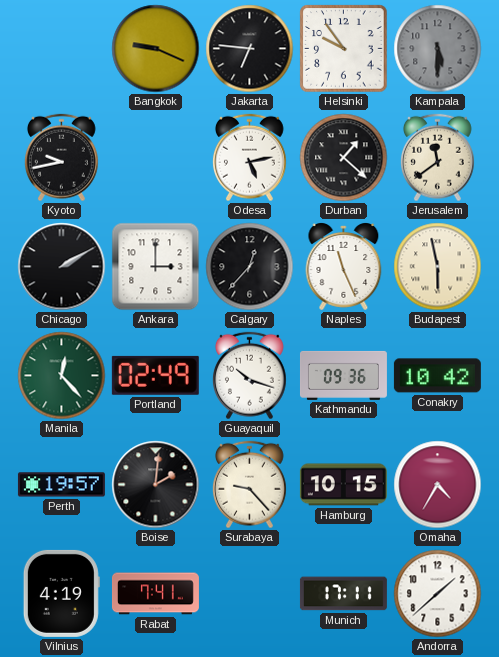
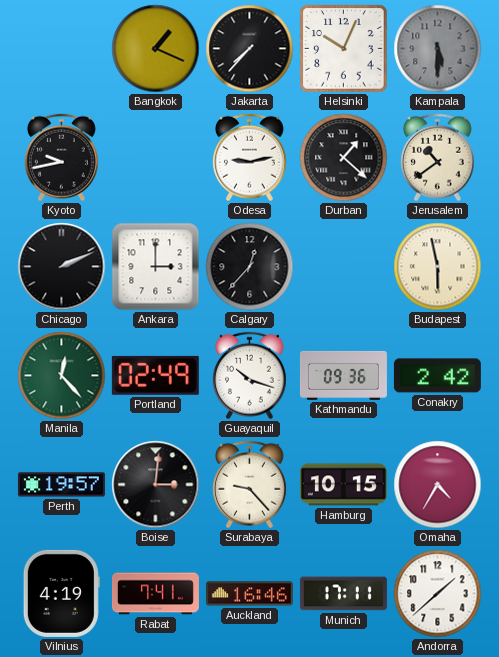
Bangkok: 9:19 -> 1:19
Jakarta: 6:46 -> 7:37
Helsinki: 9:54 -> 10:04
Odesa: 5:13 -> 9:13
Jerusalem: 11:39 -> 10:39
Chicago: 2:10 -> 2:11
Naples: 11:26 -> none
Conakry: 10:42 -> 2:42
Boise: 2:01 -> 3:01
Auckland: none -> 16:46
